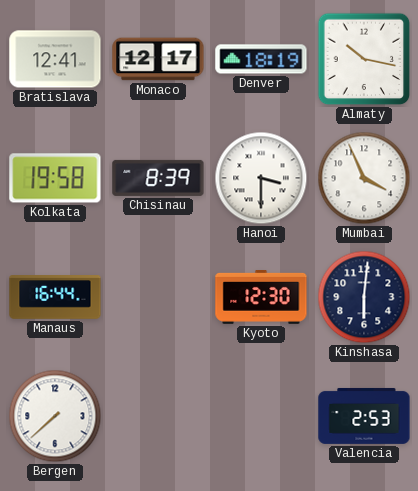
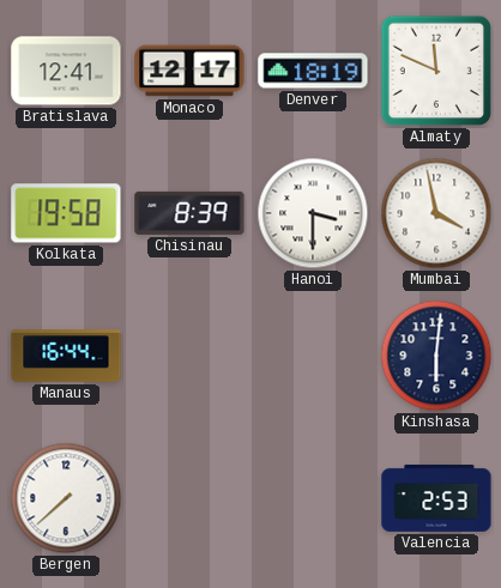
Almaty: 10:17 -> 11:49
Mumbai: 3:56 -> 3:58
Kyoto: 12:30 -> none
